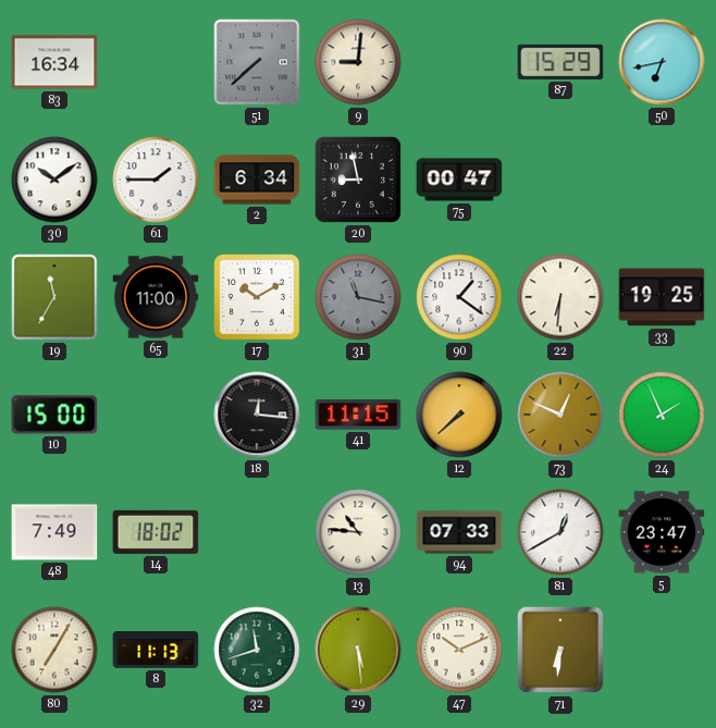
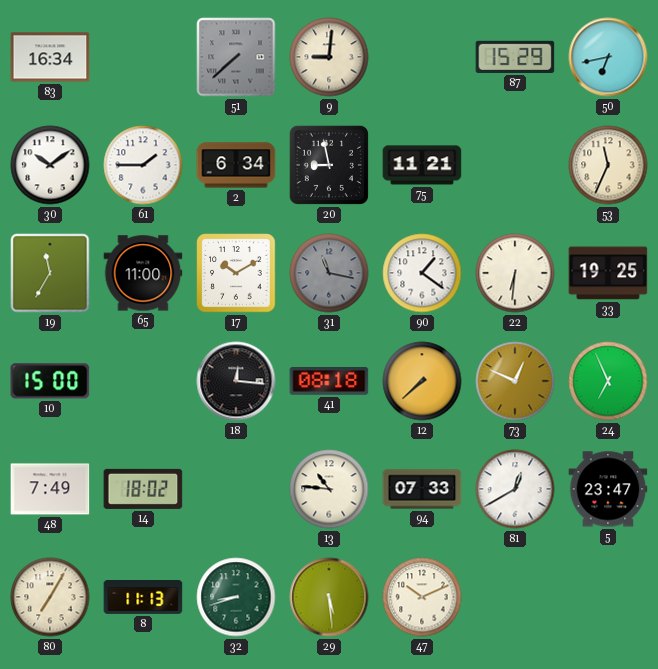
75: 00:47 -> 11:21
53: none -> 11:34
41: 11:15 -> 08:18
24: 1:56 -> 6:56
32: 11:42 -> 8:42
71: 6:31 -> none
